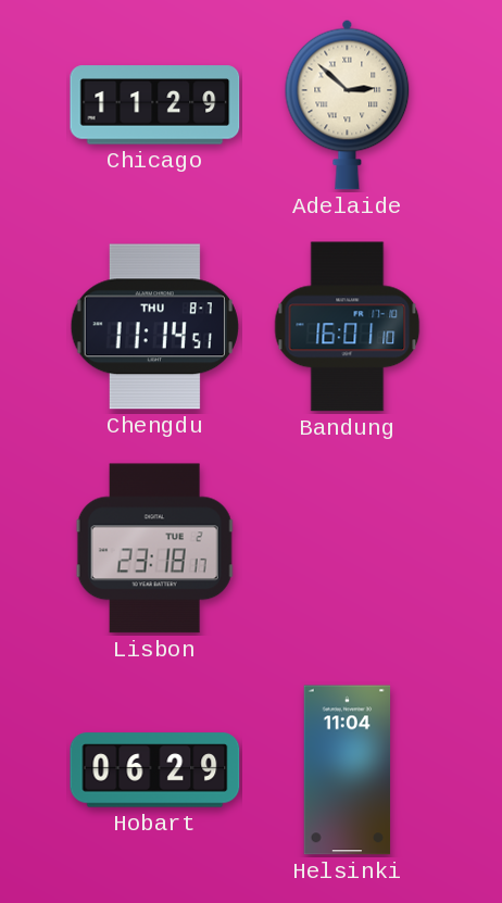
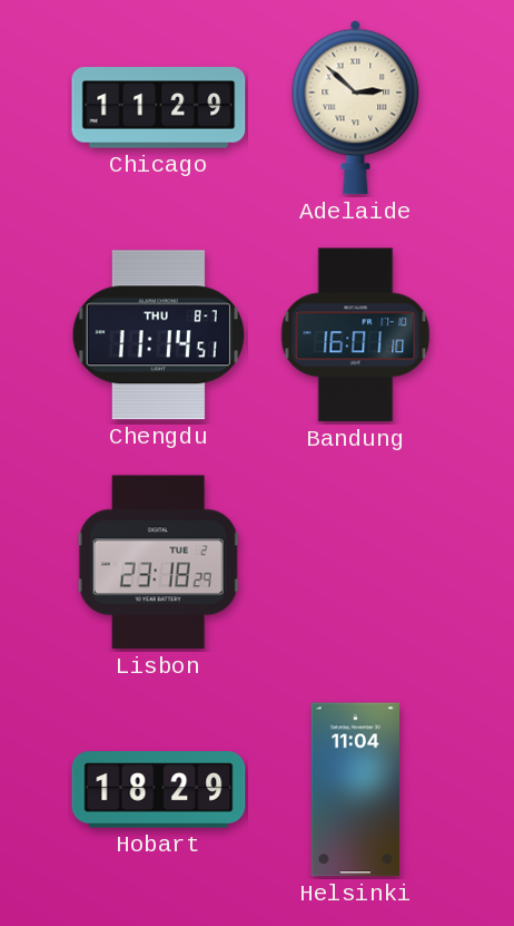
Lisbon: 23:18:17 -> 23:18:29
Hobart: 06:29 -> 18:29
